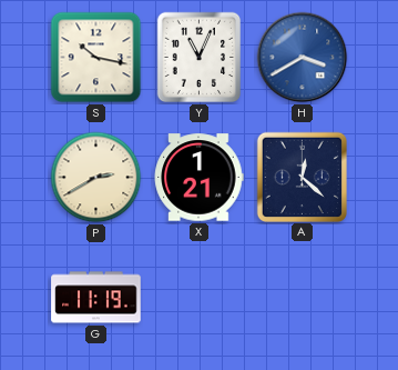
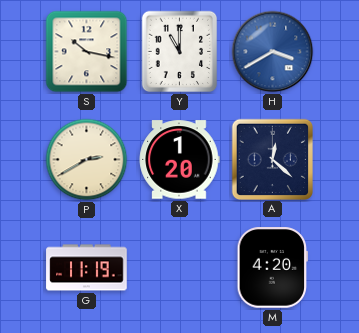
Y: 11:04 -> 11:00
X: 1:21 -> 1:20
M: none -> 4:20
